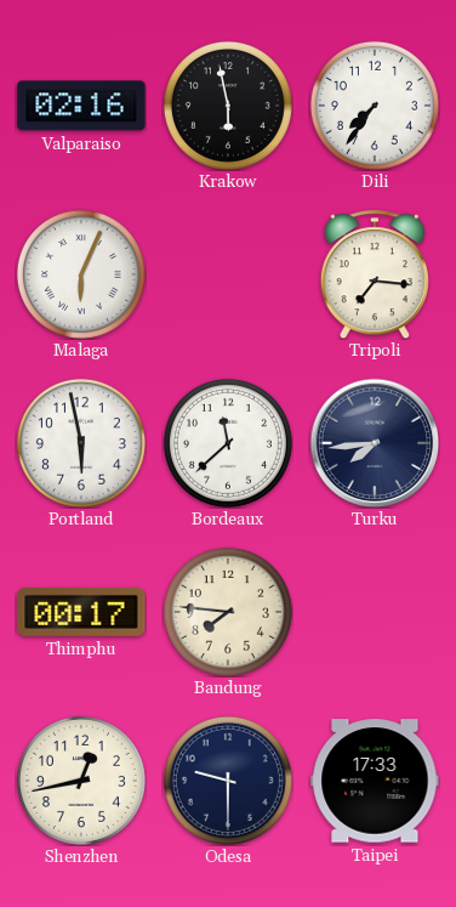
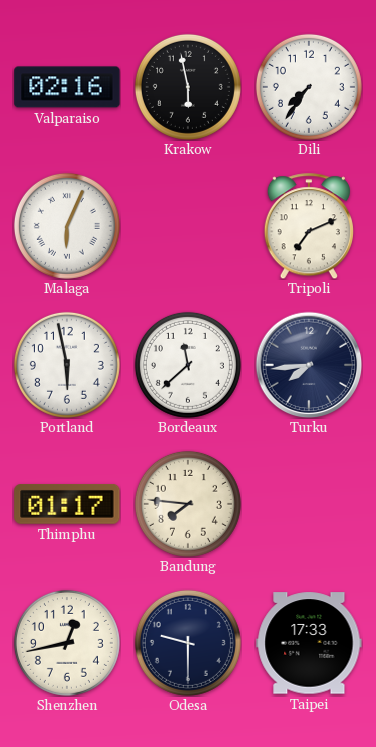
Tripoli: 7:16 -> 7:11
Thimphu: 00:17 -> 01:17
